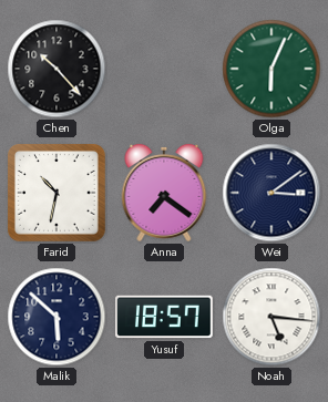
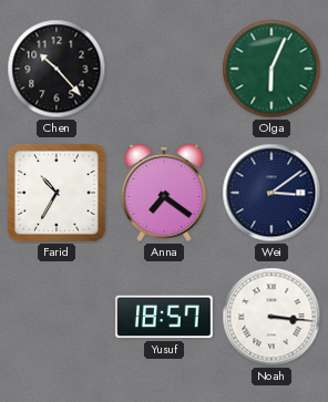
Farid: 10:32 -> 10:35
Malik: 5:52 -> none
Noah: 5:16 -> 3:16
